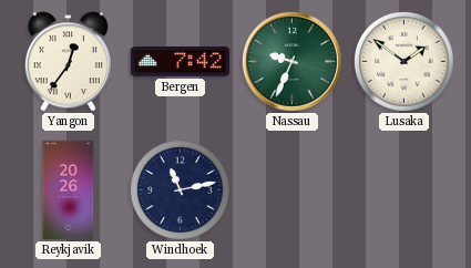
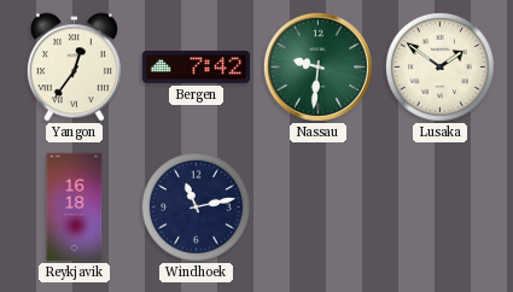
Nassau: 9:34 -> 9:31
Reykjavik: 20:26 -> 16:18
